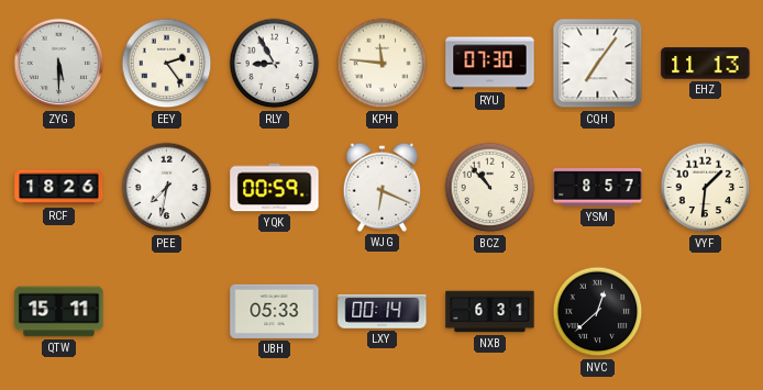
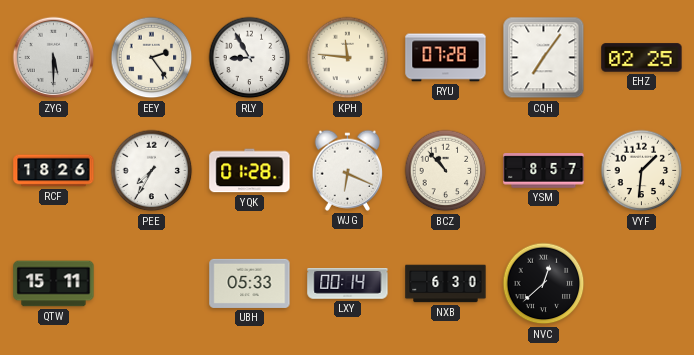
RYU: 07:30 -> 07:28
EHZ: 11:13 -> 02:25
PEE: 7:32 -> 7:35
YQK: 00:59 -> 01:28
NXB: 6:31 -> 6:30
